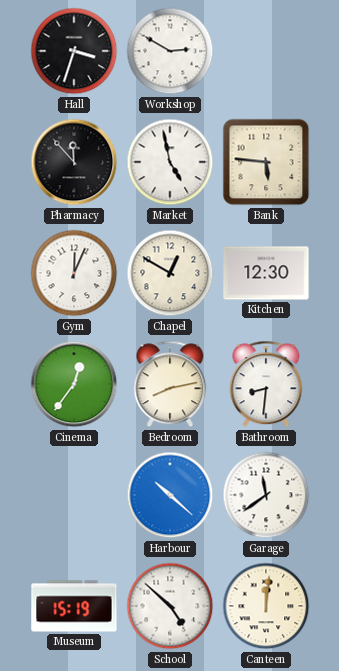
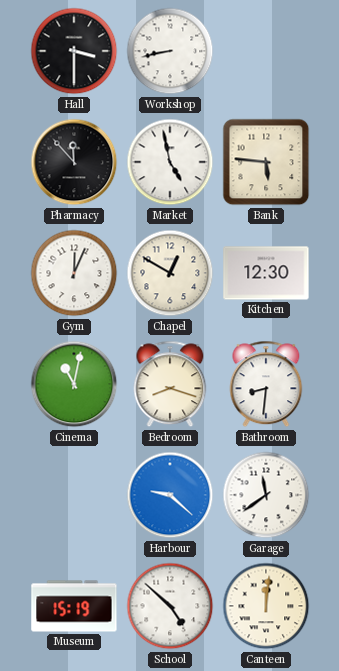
Hall: 3:33 -> 3:30
Workshop: 2:50 -> 8:43
Cinema: 12:36 -> 11:02
Bedroom: 8:13 -> 8:18
Harbour: 10:22 -> 9:22
